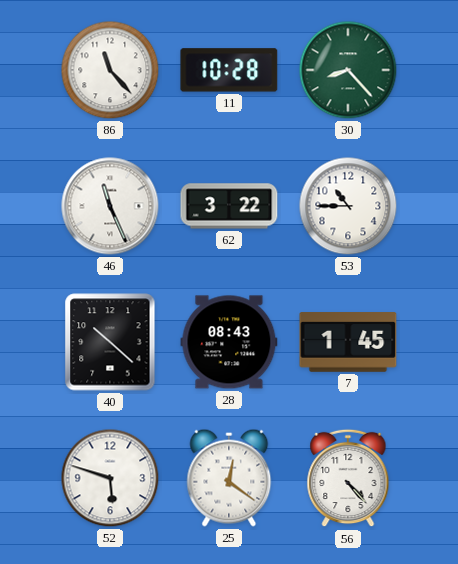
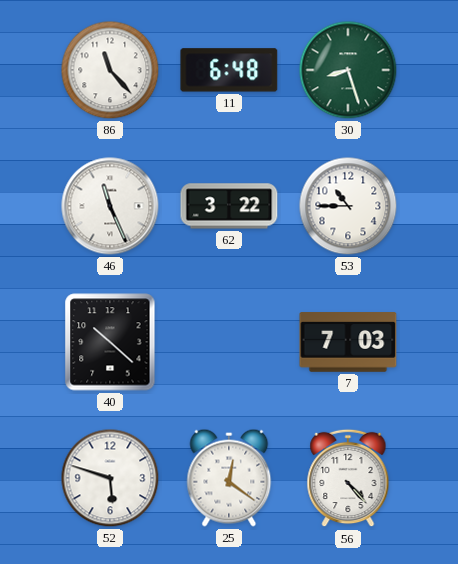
11: 10:28 -> 6:48
30: 8:23 -> 8:27
28: 08:43 -> none
7: 1:45 -> 7:03
